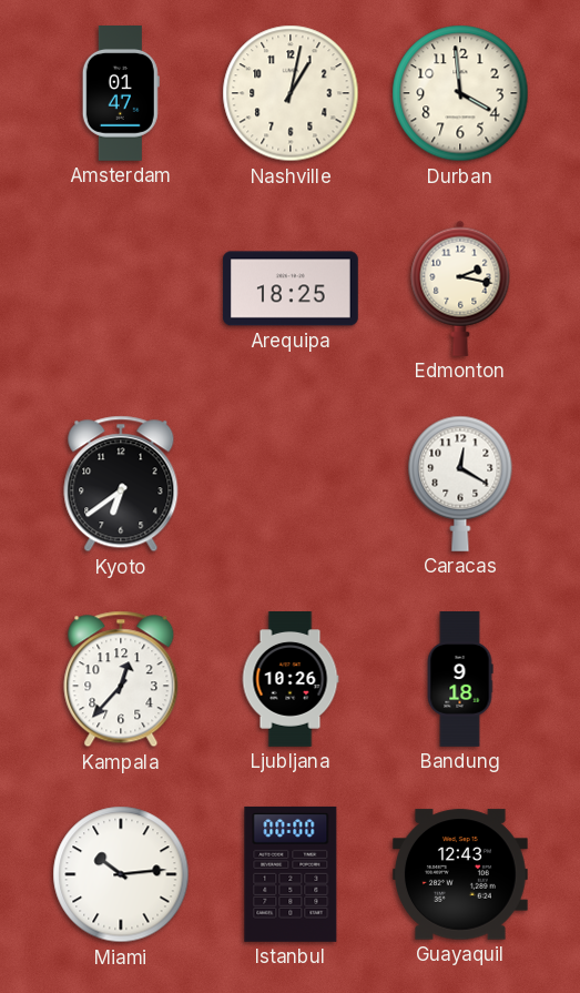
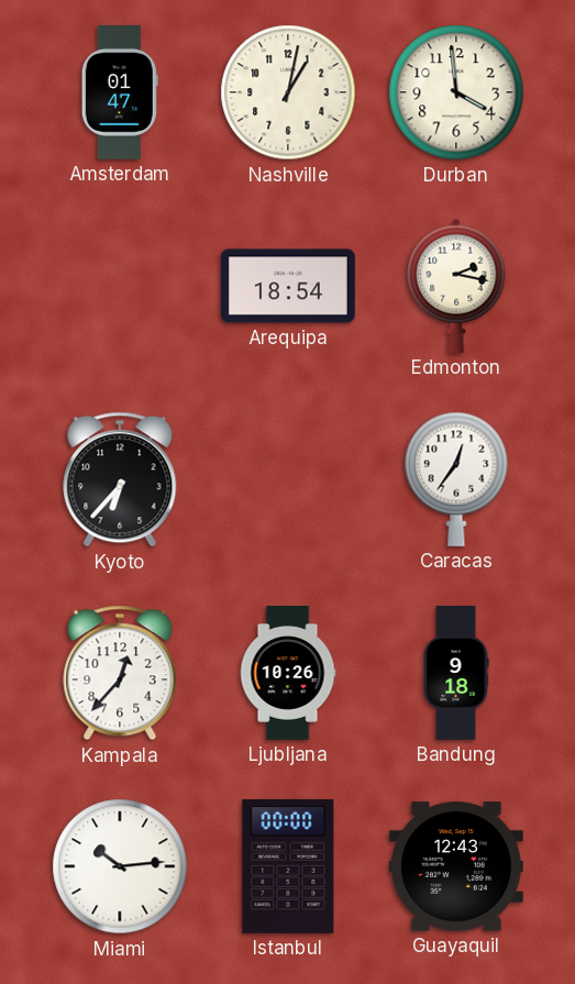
Arequipa: 18:25 -> 18:54
Kyoto: 6:39 -> 6:37
Caracas: 12:20 -> 12:36
